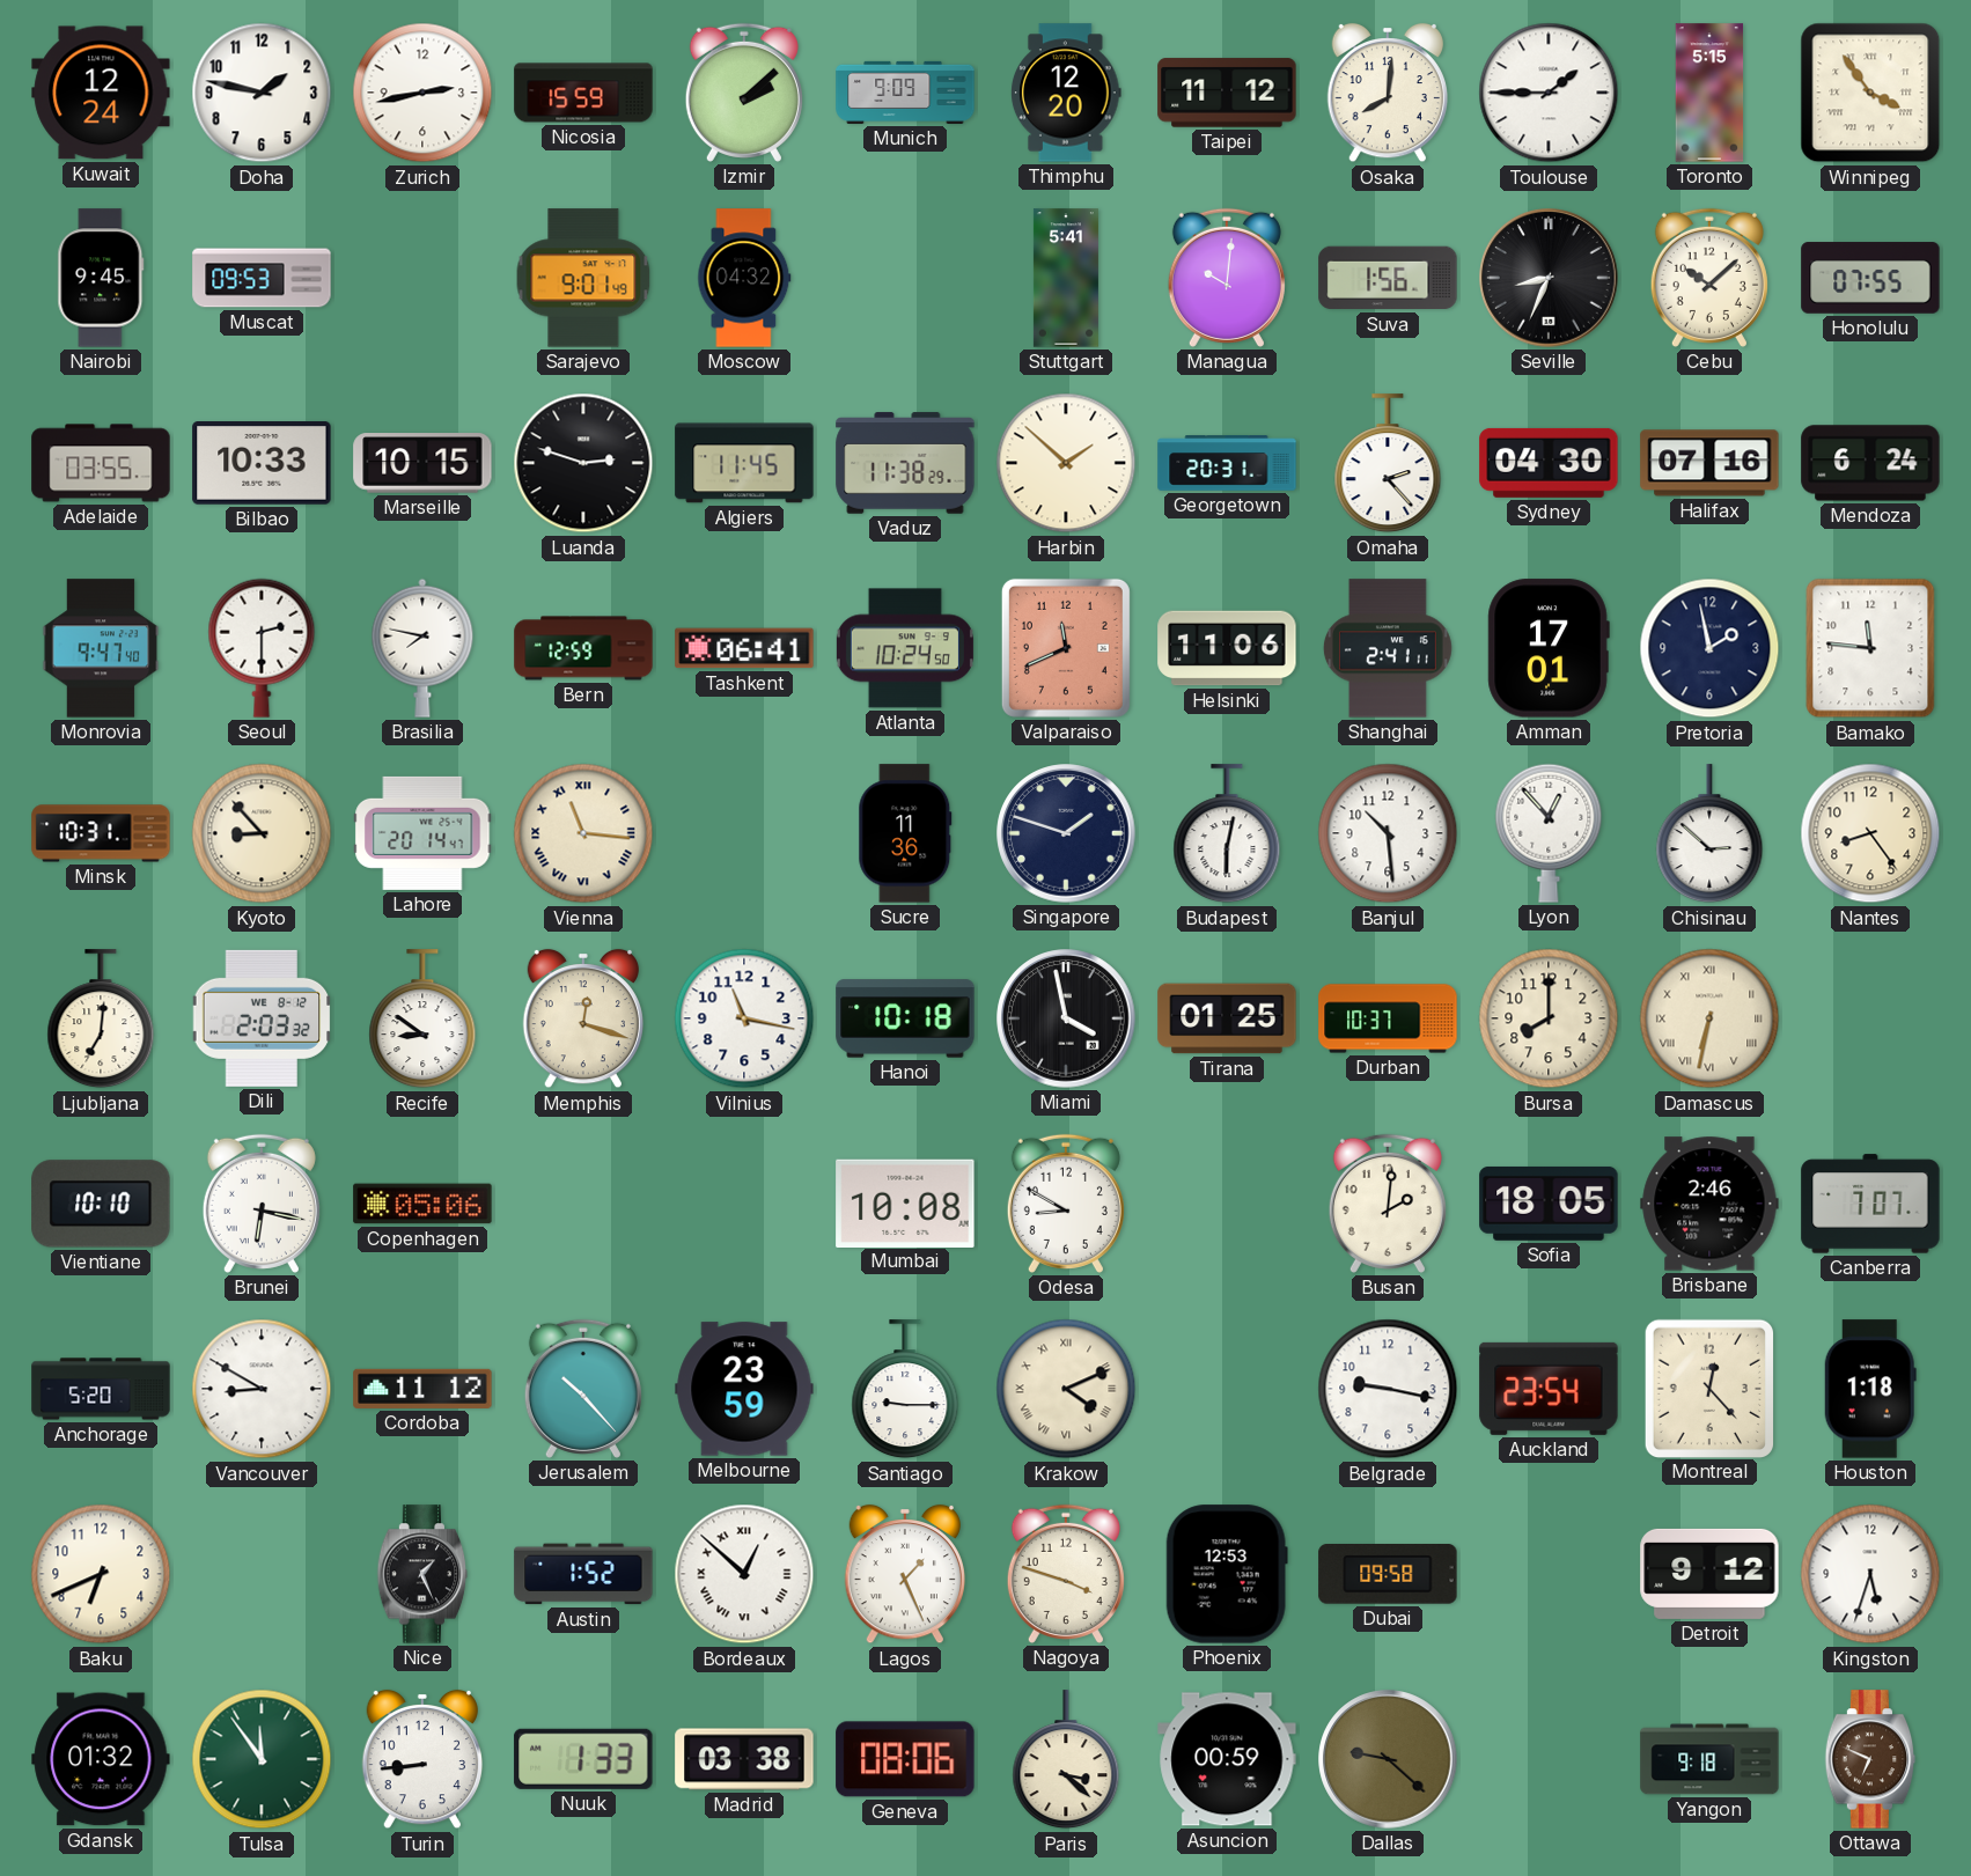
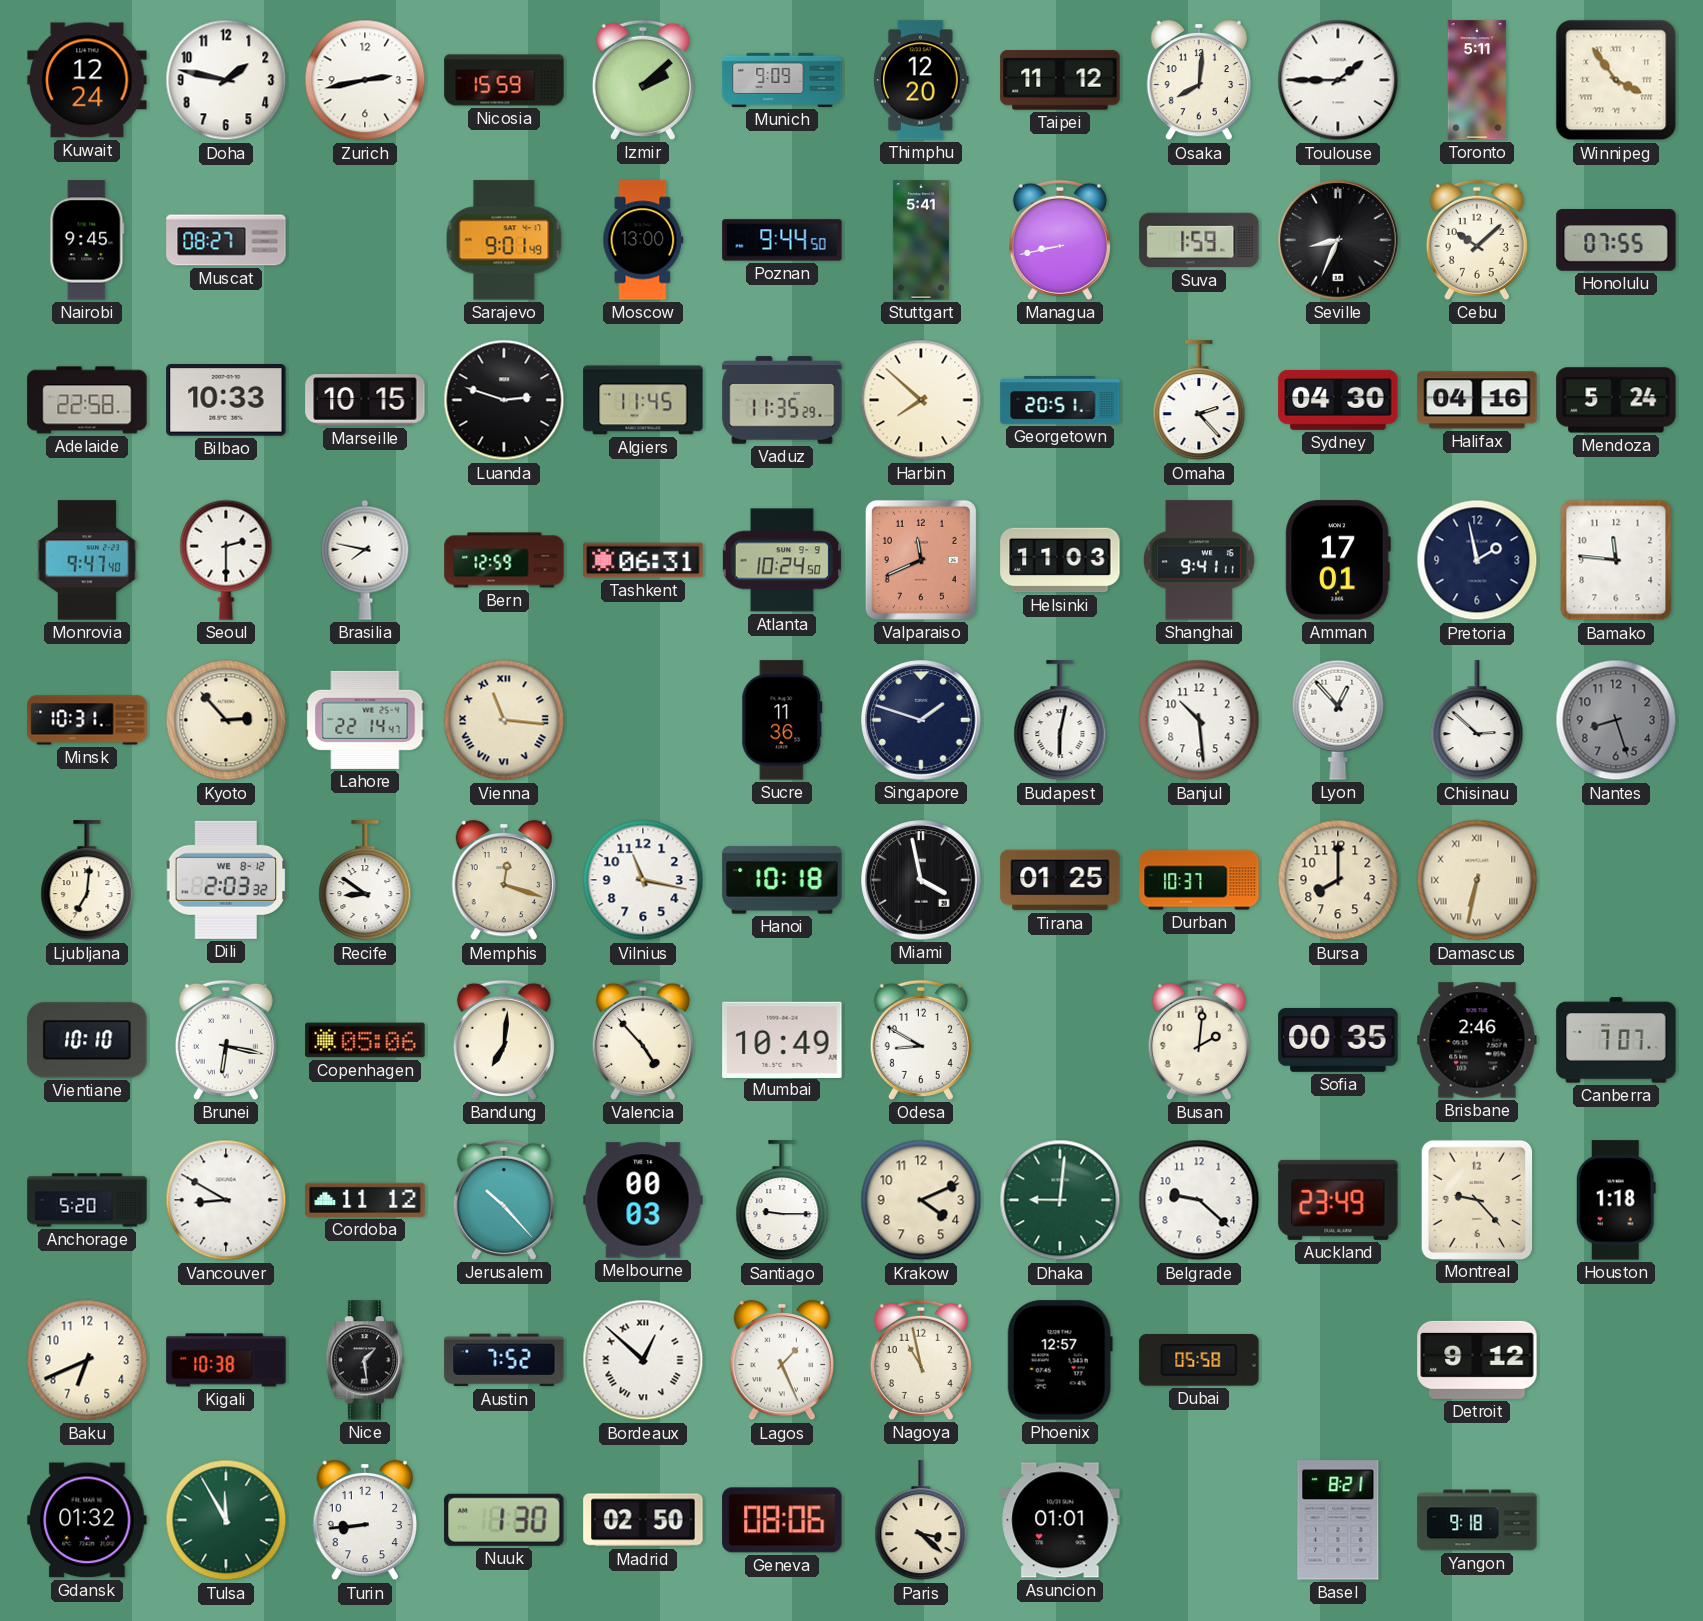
Toronto: 5:15 -> 5:11
Muscat: 09:53 -> 08:27
Moscow: 04:32 -> 13:00
Poznan: none -> 9:44
Managua: 10:01 -> 8:43
Suva: 1:56 -> 1:59
Adelaide: 03:55 -> 22:58
Vaduz: 11:38 -> 11:35
Harbin: 1:52 -> 7:52
Georgetown: 20:31 -> 20:51
Halifax: 07:16 -> 04:16
Mendoza: 6:24 -> 5:24
Tashkent: 06:41 -> 06:31
Helsinki: 11:06 -> 11:03
Shanghai: 2:41 -> 9:41
Kyoto: 8:53 -> 2:53
Lahore: 20:14 -> 22:14
Nantes: 8:24 -> 8:27
Nantes dial: cream -> grey
Bandung: none -> 7:01
Valencia: none -> 4:53
Mumbai: 10:08 -> 10:49
Sofia: 18:05 -> 00:35
Melbourne: 23:59 -> 00:03
Krakow numerals: Roman -> Arabic
Dhaka: none -> 9:01
Belgrade: 9:17 -> 9:22
Auckland: 23:54 -> 23:49
Montreal: 12:23 -> 9:23
Kigali: none -> 10:38
Nice: 1:26 -> 1:29
Austin: 1:52 -> 7:52
Nagoya: 3:48 -> 10:58
Phoenix: 12:53 -> 12:57
Dubai: 09:58 -> 05:58
Kingston: 5:33 -> none
Tulsa: 11:54 -> 11:55
Nuuk: 1:33 -> 1:30
Madrid: 03:38 -> 02:50
Asuncion: 00:59 -> 01:01
Dallas: 9:22 -> none
Basel: none -> 8:21
Ottawa: 6:49 -> none
